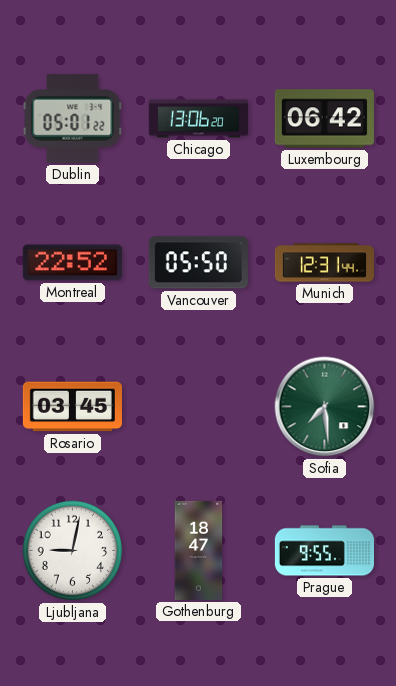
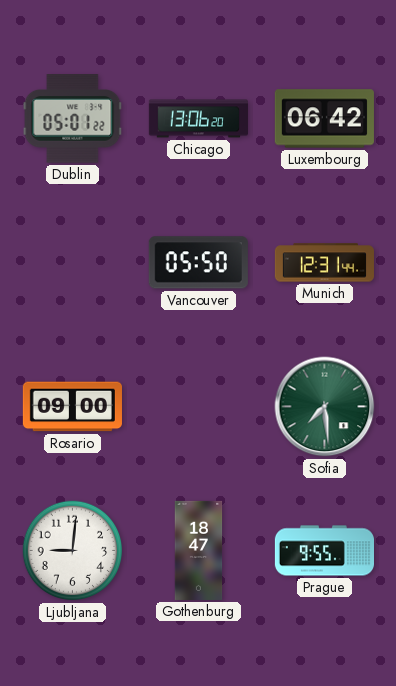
Montreal: 22:52 -> none
Rosario: 03:45 -> 09:00
Ljubljana: 9:02 -> 9:01
